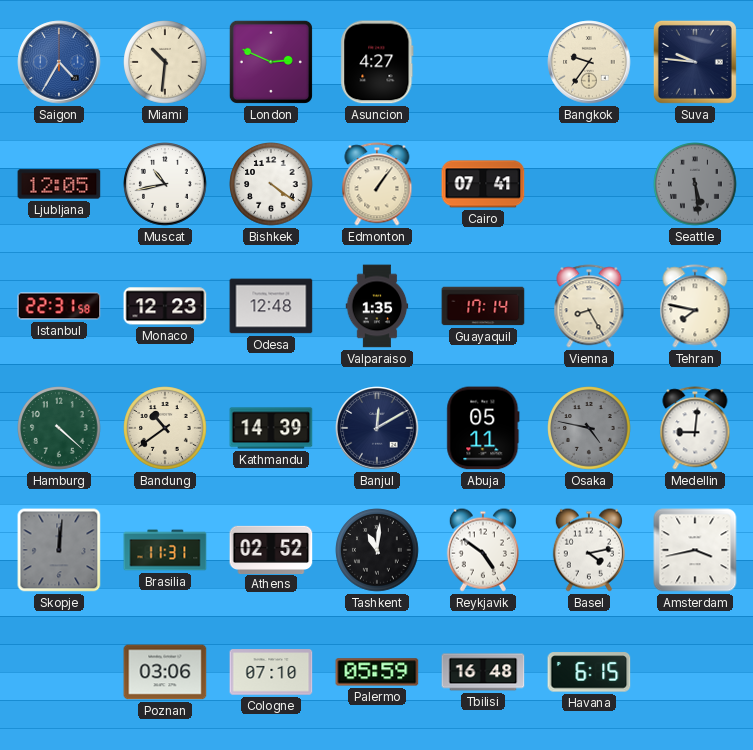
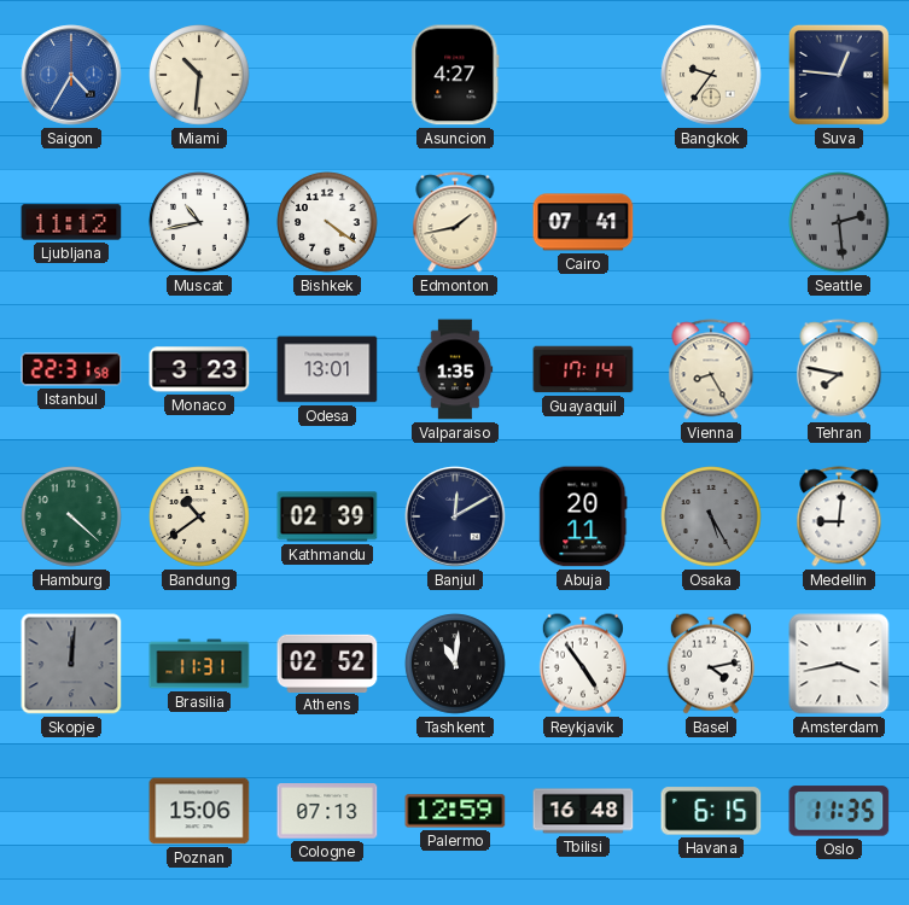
London: 2:49 -> none
Suva: 9:46 -> 12:46
Ljubljana: 12:05 -> 11:12
Edmonton: 1:06 -> 1:43
Seattle: 5:29 -> 2:29
Monaco: 12:23 -> 3:23
Odesa: 12:48 -> 13:01
Kathmandu: 14:39 -> 02:39
Abuja: 05:11 -> 20:11
Osaka: 4:47 -> 5:25
Reykjavik: 4:51 -> 4:54
Poznan: 03:06 -> 15:06
Cologne: 07:10 -> 07:13
Palermo: 05:59 -> 12:59
Oslo: none -> 11:35
